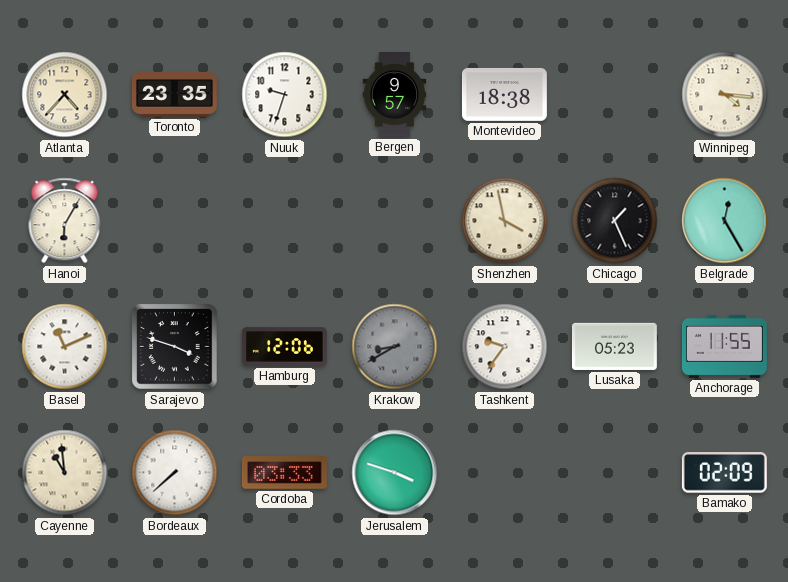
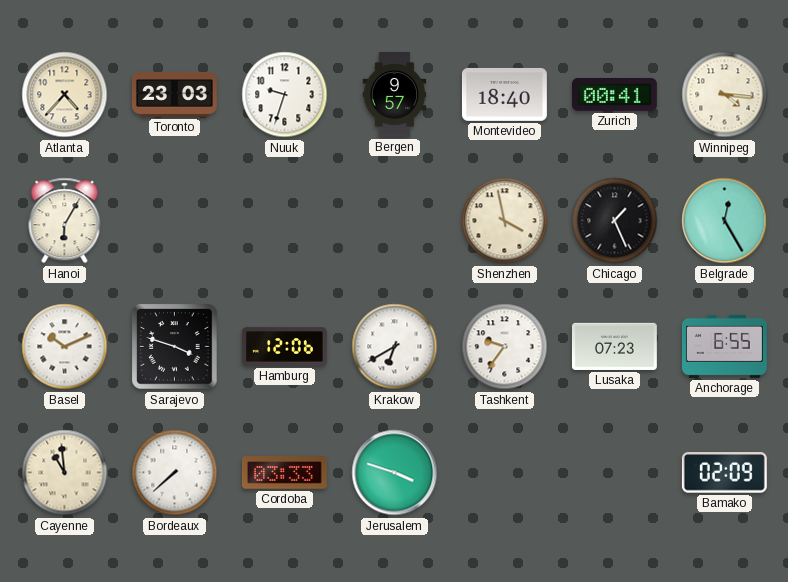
Toronto: 23:35 -> 23:03
Montevideo: 18:38 -> 18:40
Zurich: none -> 00:41
Basel: 11:11 -> 10:11
Krakow: 8:40 -> 6:40
Krakow dial: grey -> white
Lusaka: 05:23 -> 07:23
Anchorage: 11:55 -> 6:55
